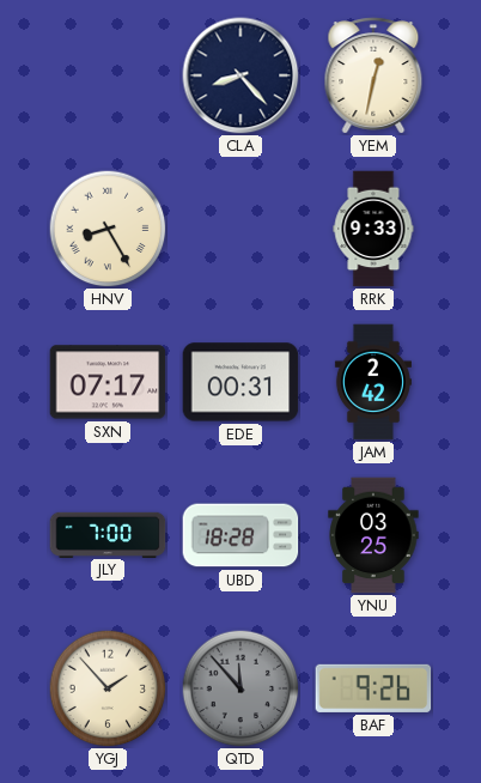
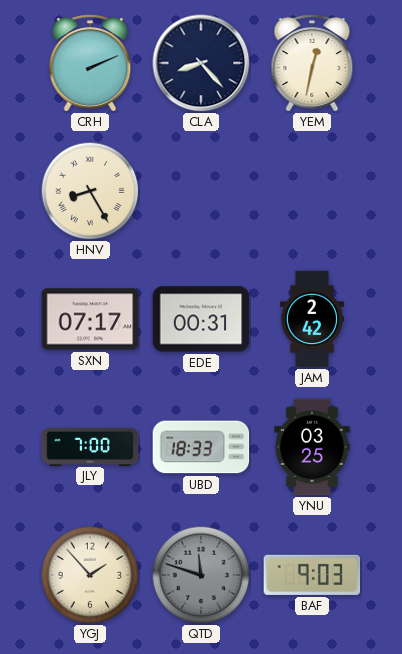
CRH: none -> 2:11
RRK: 9:33 -> none
UBD: 18:28 -> 18:33
QTD: 11:53 -> 11:48
BAF: 9:26 -> 9:03
